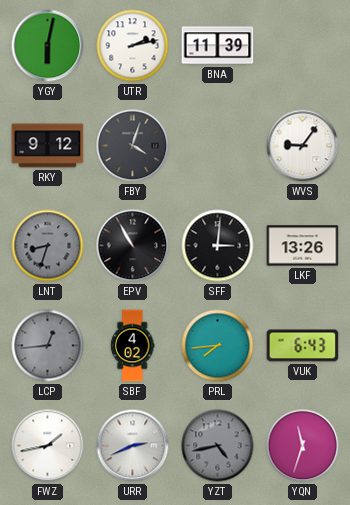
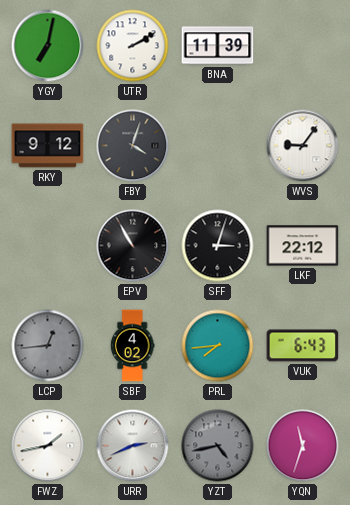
YGY: 6:02 -> 7:02
UTR: 2:13 -> 2:10
LNT: 8:33 -> none
SFF: 3:01 -> 3:03
LKF: 13:26 -> 22:12
